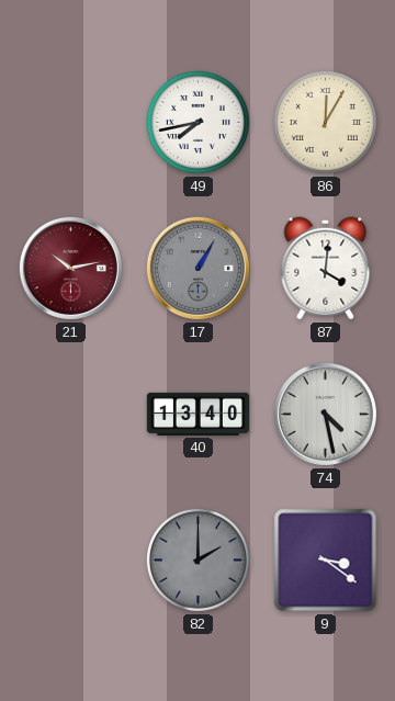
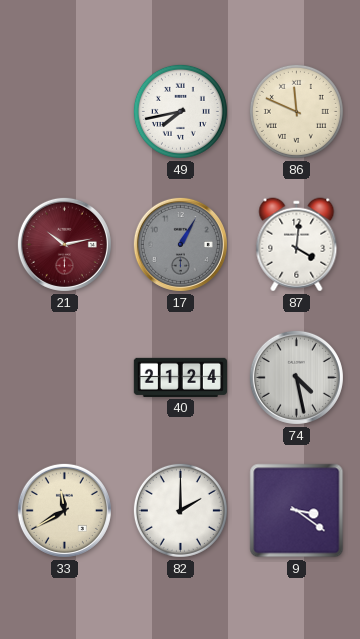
86: 12:05 -> 11:49
40: 13:40 -> 21:24
33: none -> 11:40
82 dial: grey -> white
